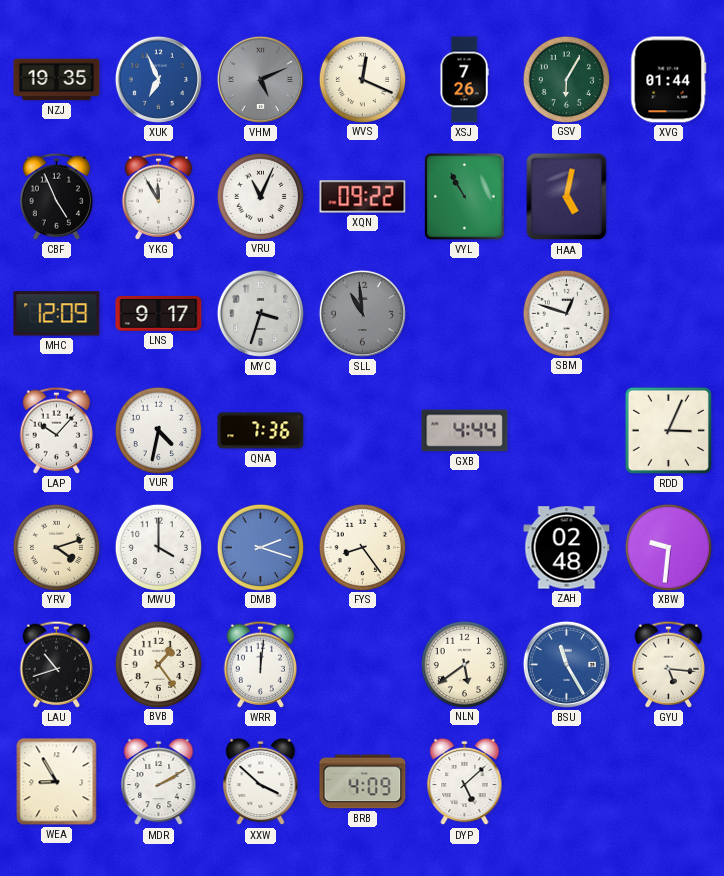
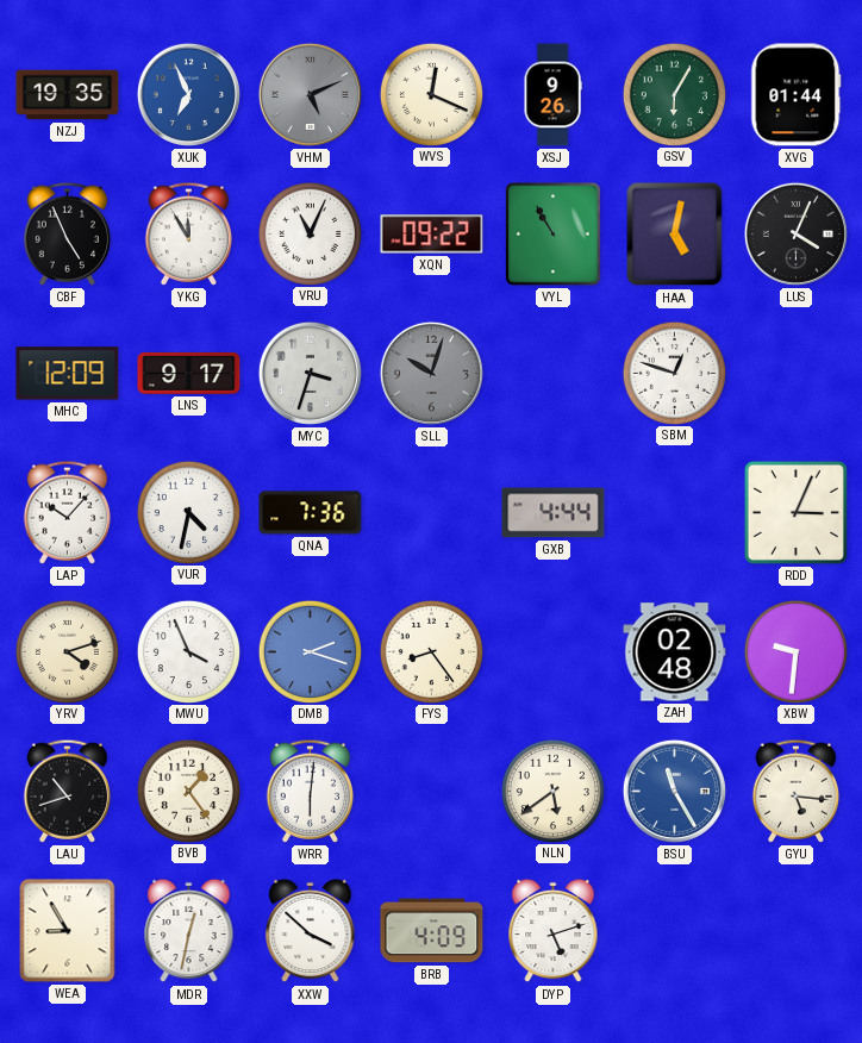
XSJ: 7:26 -> 9:26
LUS: none -> 4:04
SLL: 10:59 -> 10:03
MWU: 4:00 -> 3:56
WRR: 12:01 -> 6:01
MDR: 2:10 -> 12:32
DYP: 5:08 -> 5:12
